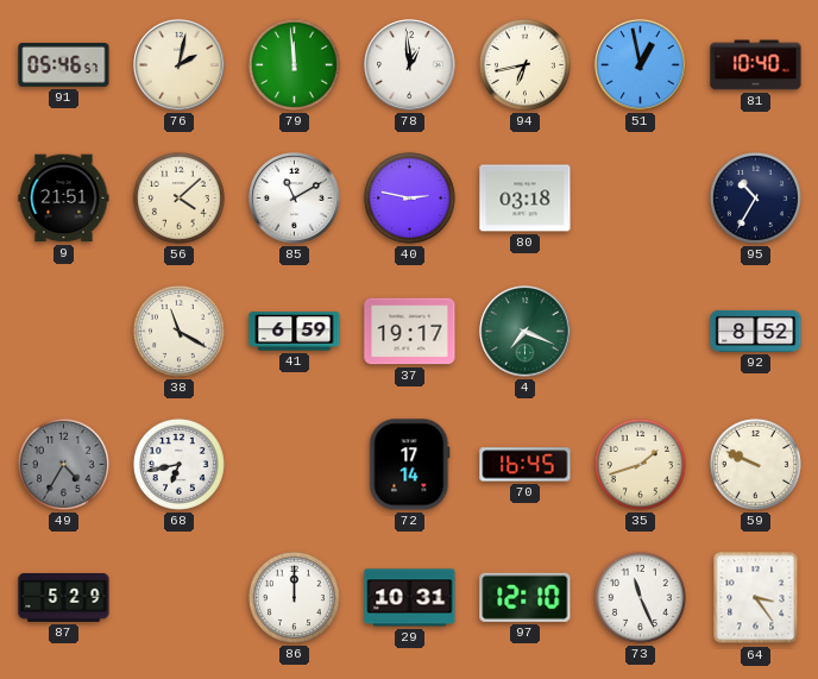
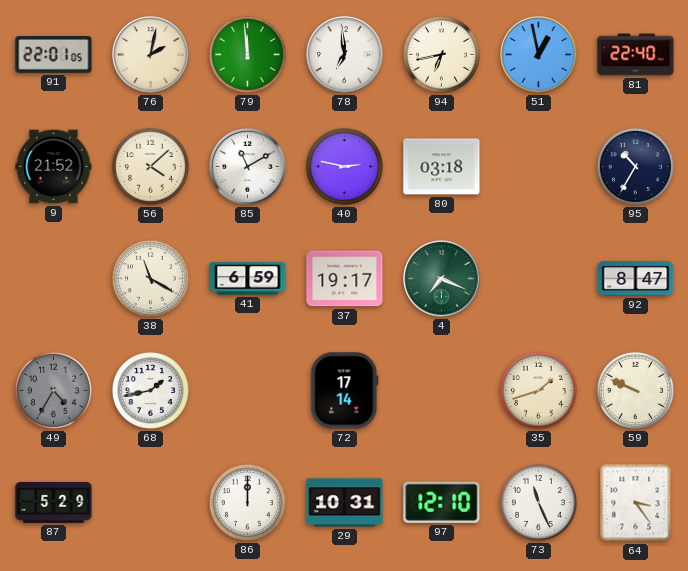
91: 05:46 -> 22:01
78: 12:59 -> 6:59
81: 10:40 -> 22:40
9: 21:51 -> 21:52
92: 8:52 -> 8:47
68: 6:43 -> 1:43
70: 16:45 -> none
